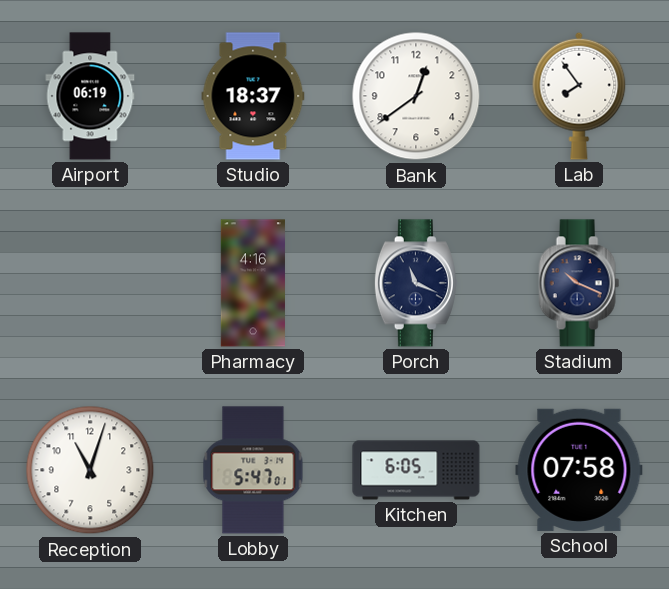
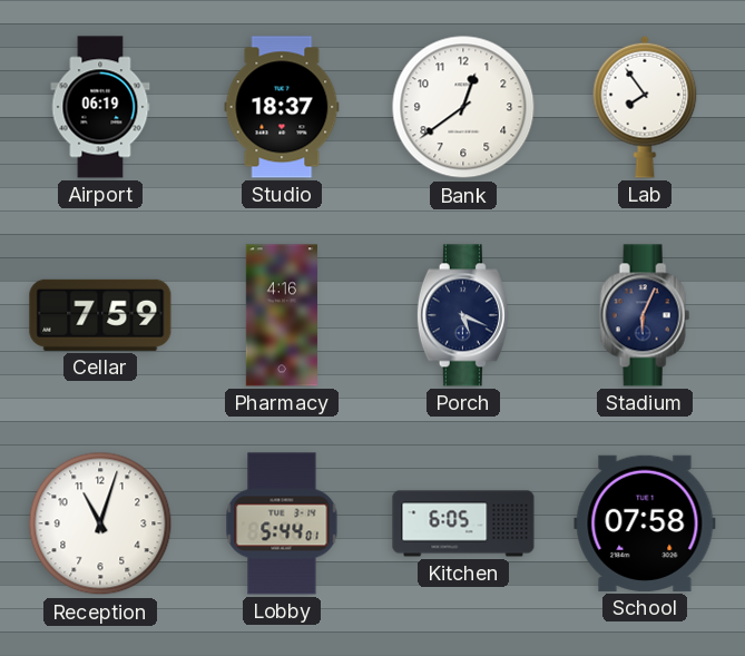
Cellar: none -> 7:59
Porch: 11:19 -> 5:19
Stadium: 10:19 -> 6:04
Lobby: 5:47 -> 5:44
